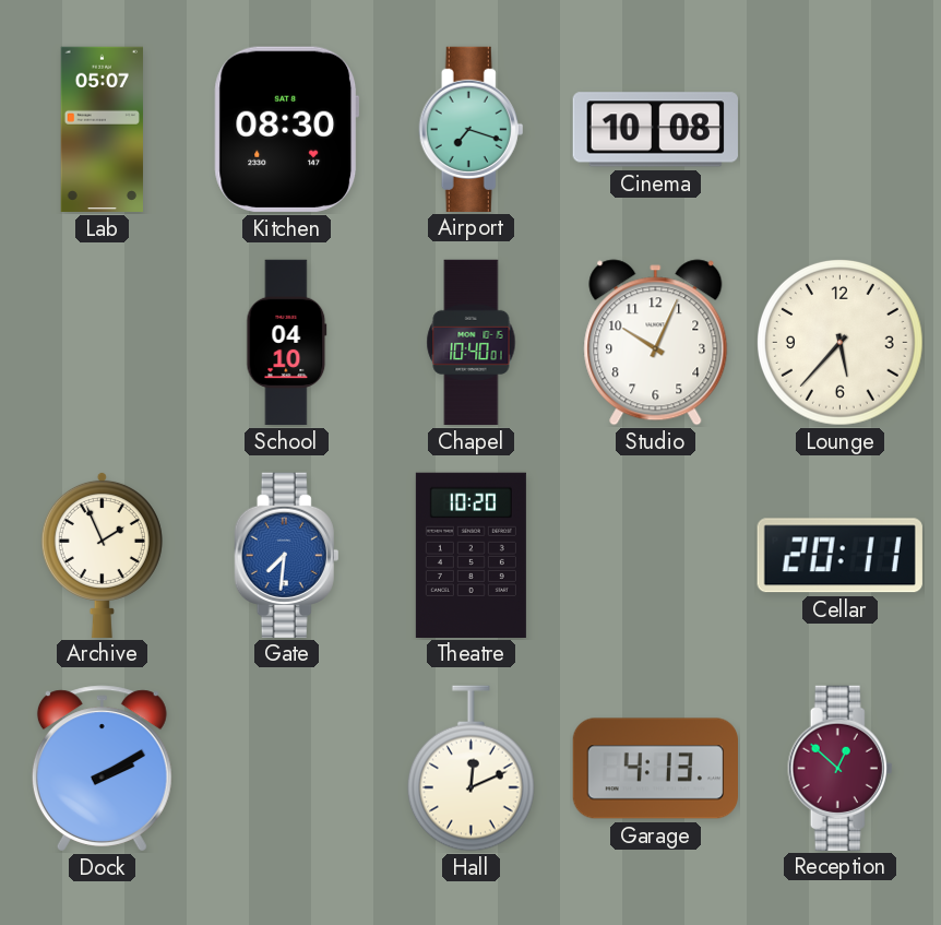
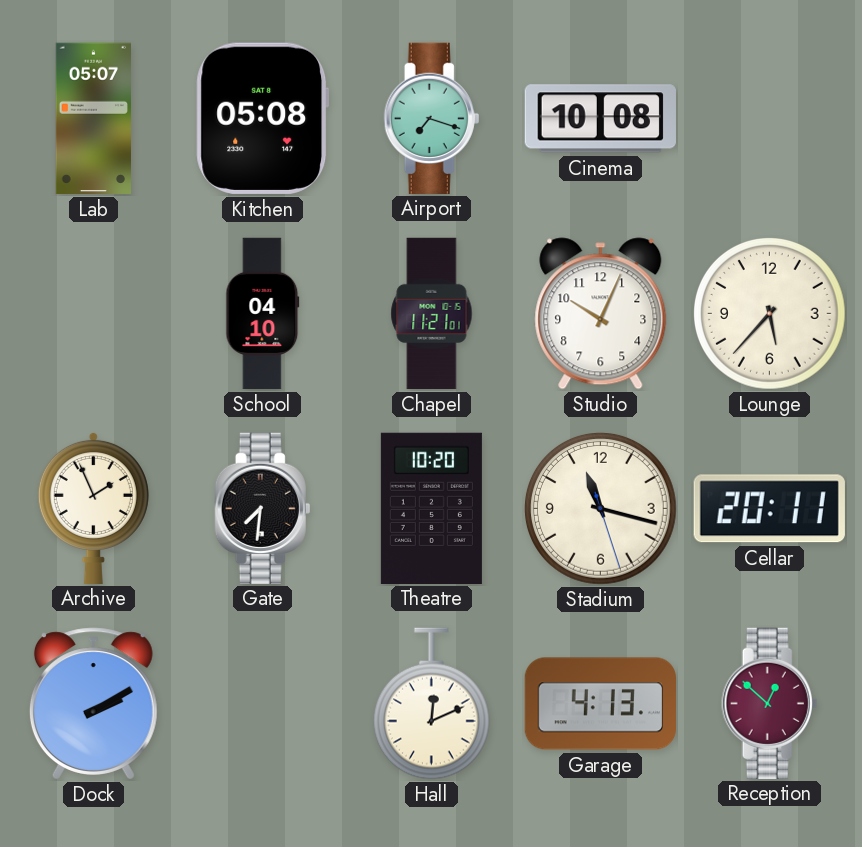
Kitchen: 08:30 -> 05:08
Chapel: 10:40 -> 11:21
Gate dial: blue -> black
Stadium: none -> 11:17
